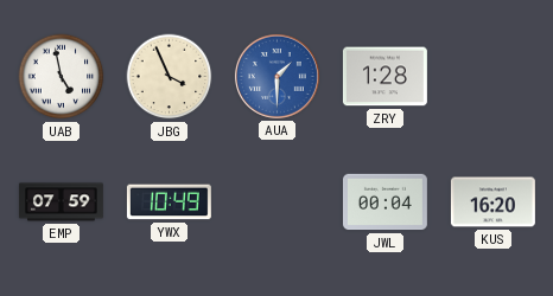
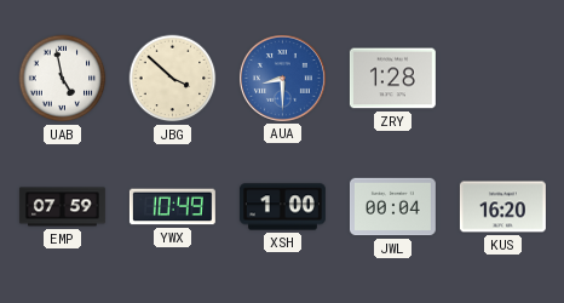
JBG: 3:56 -> 3:52
AUA: 1:30 -> 8:30
XSH: none -> 1:00
